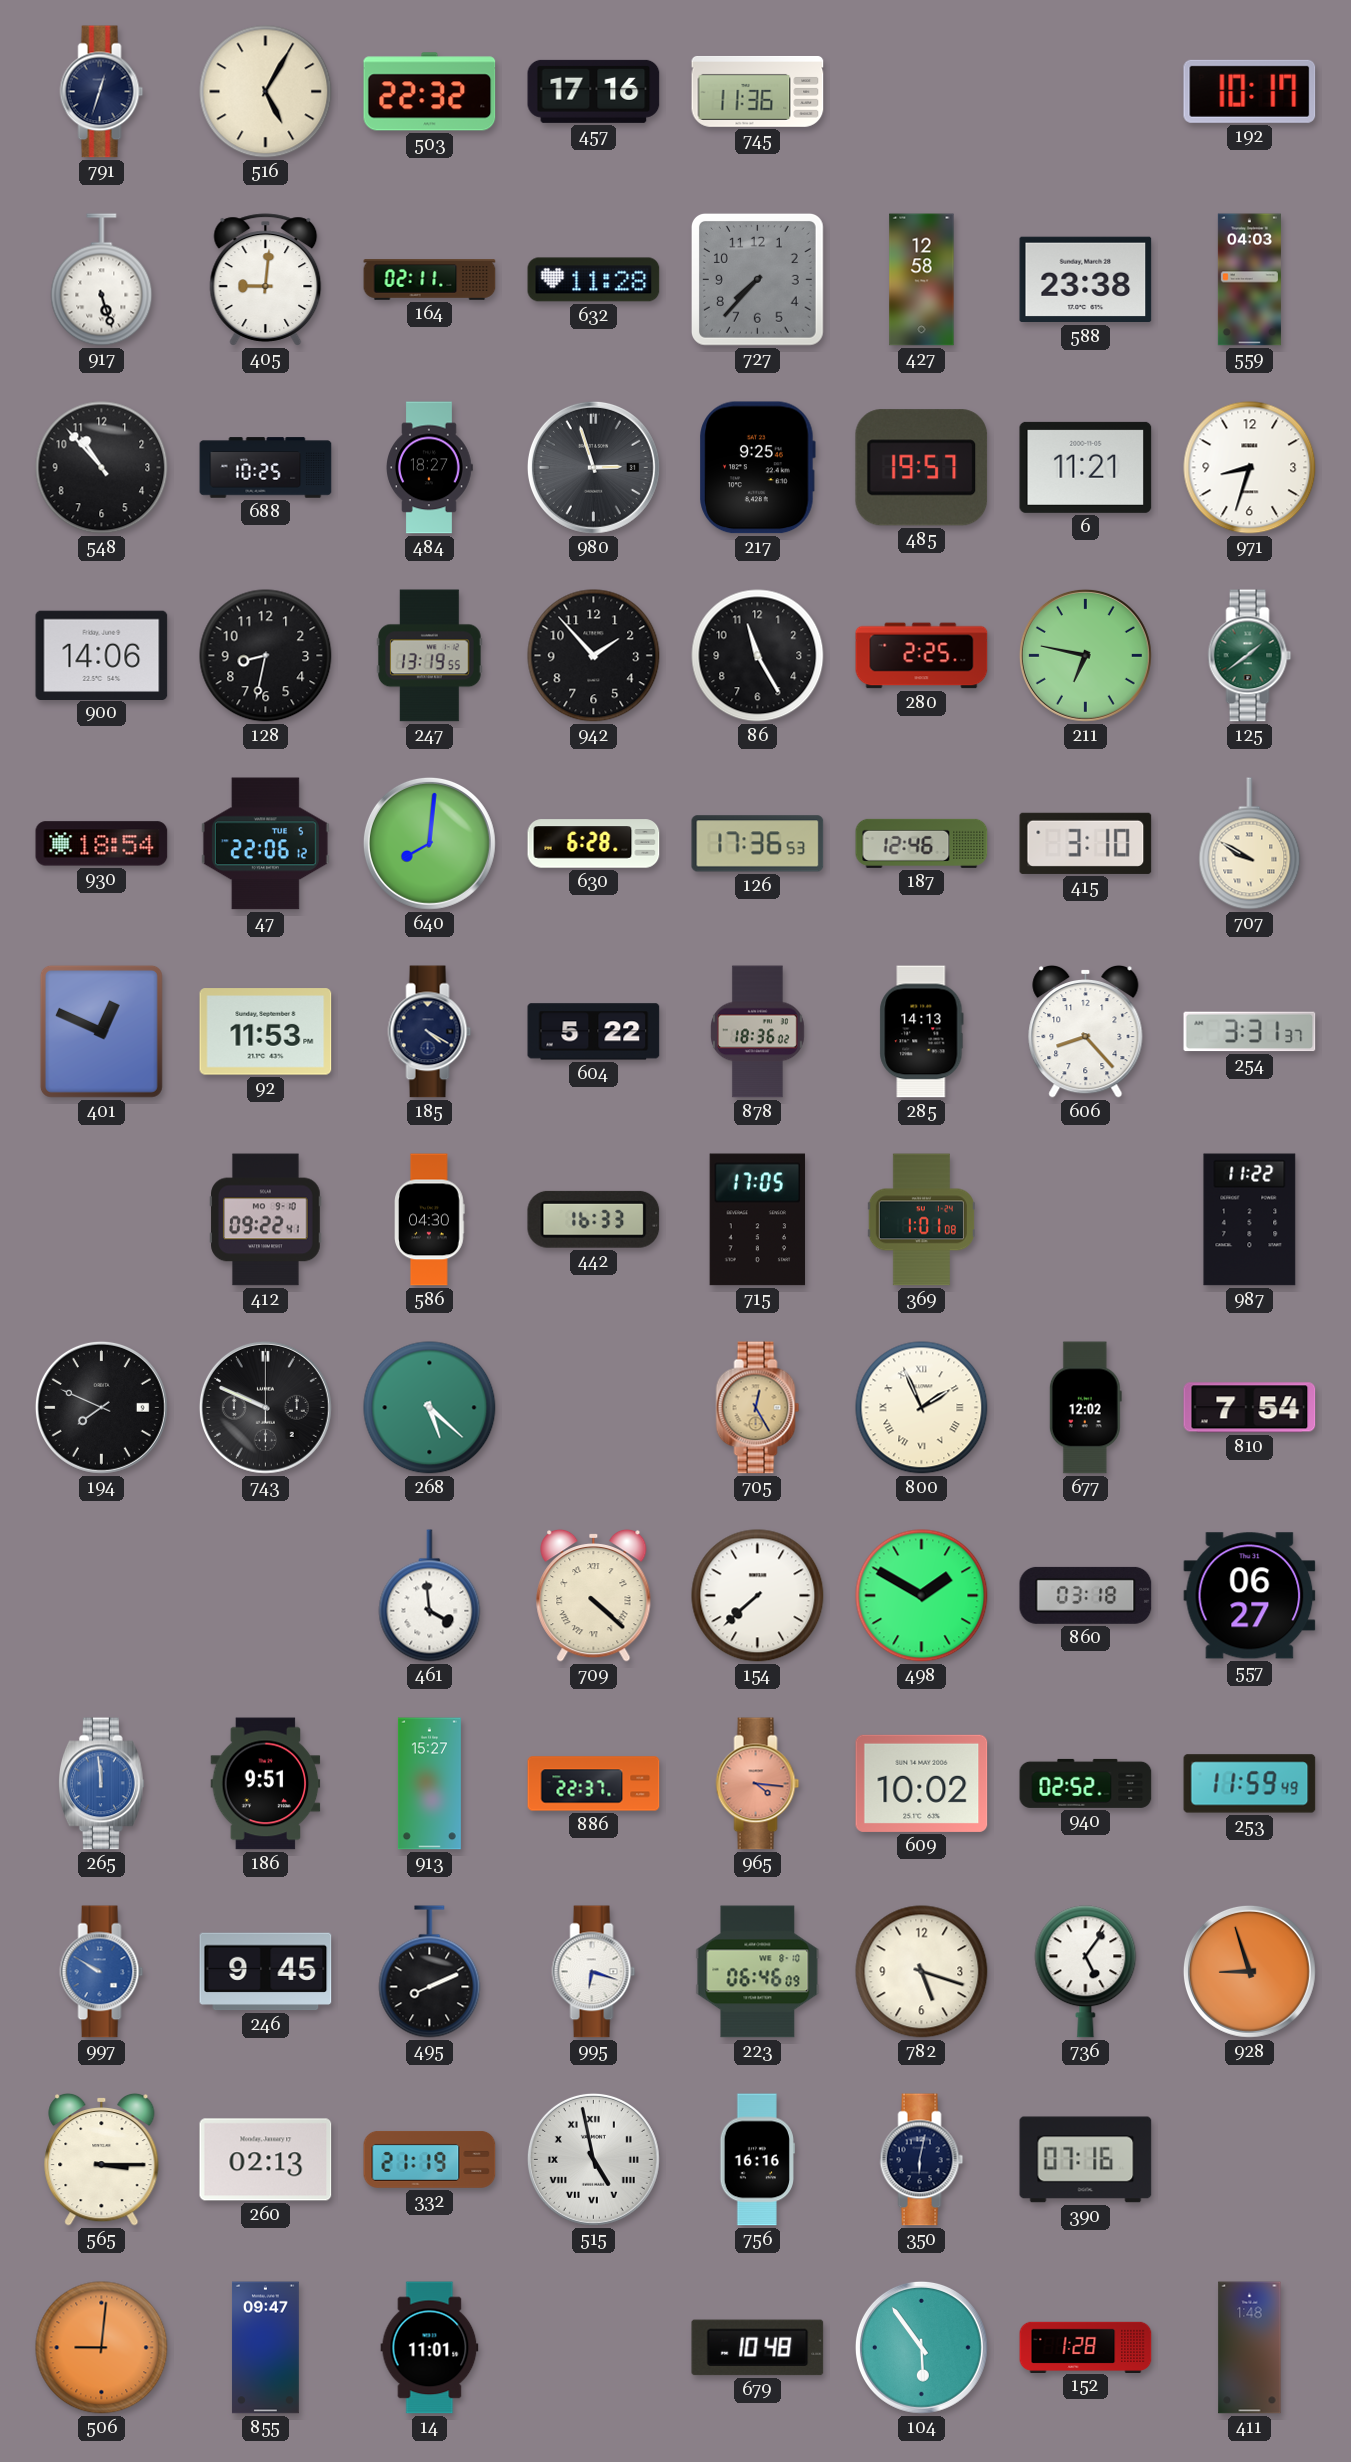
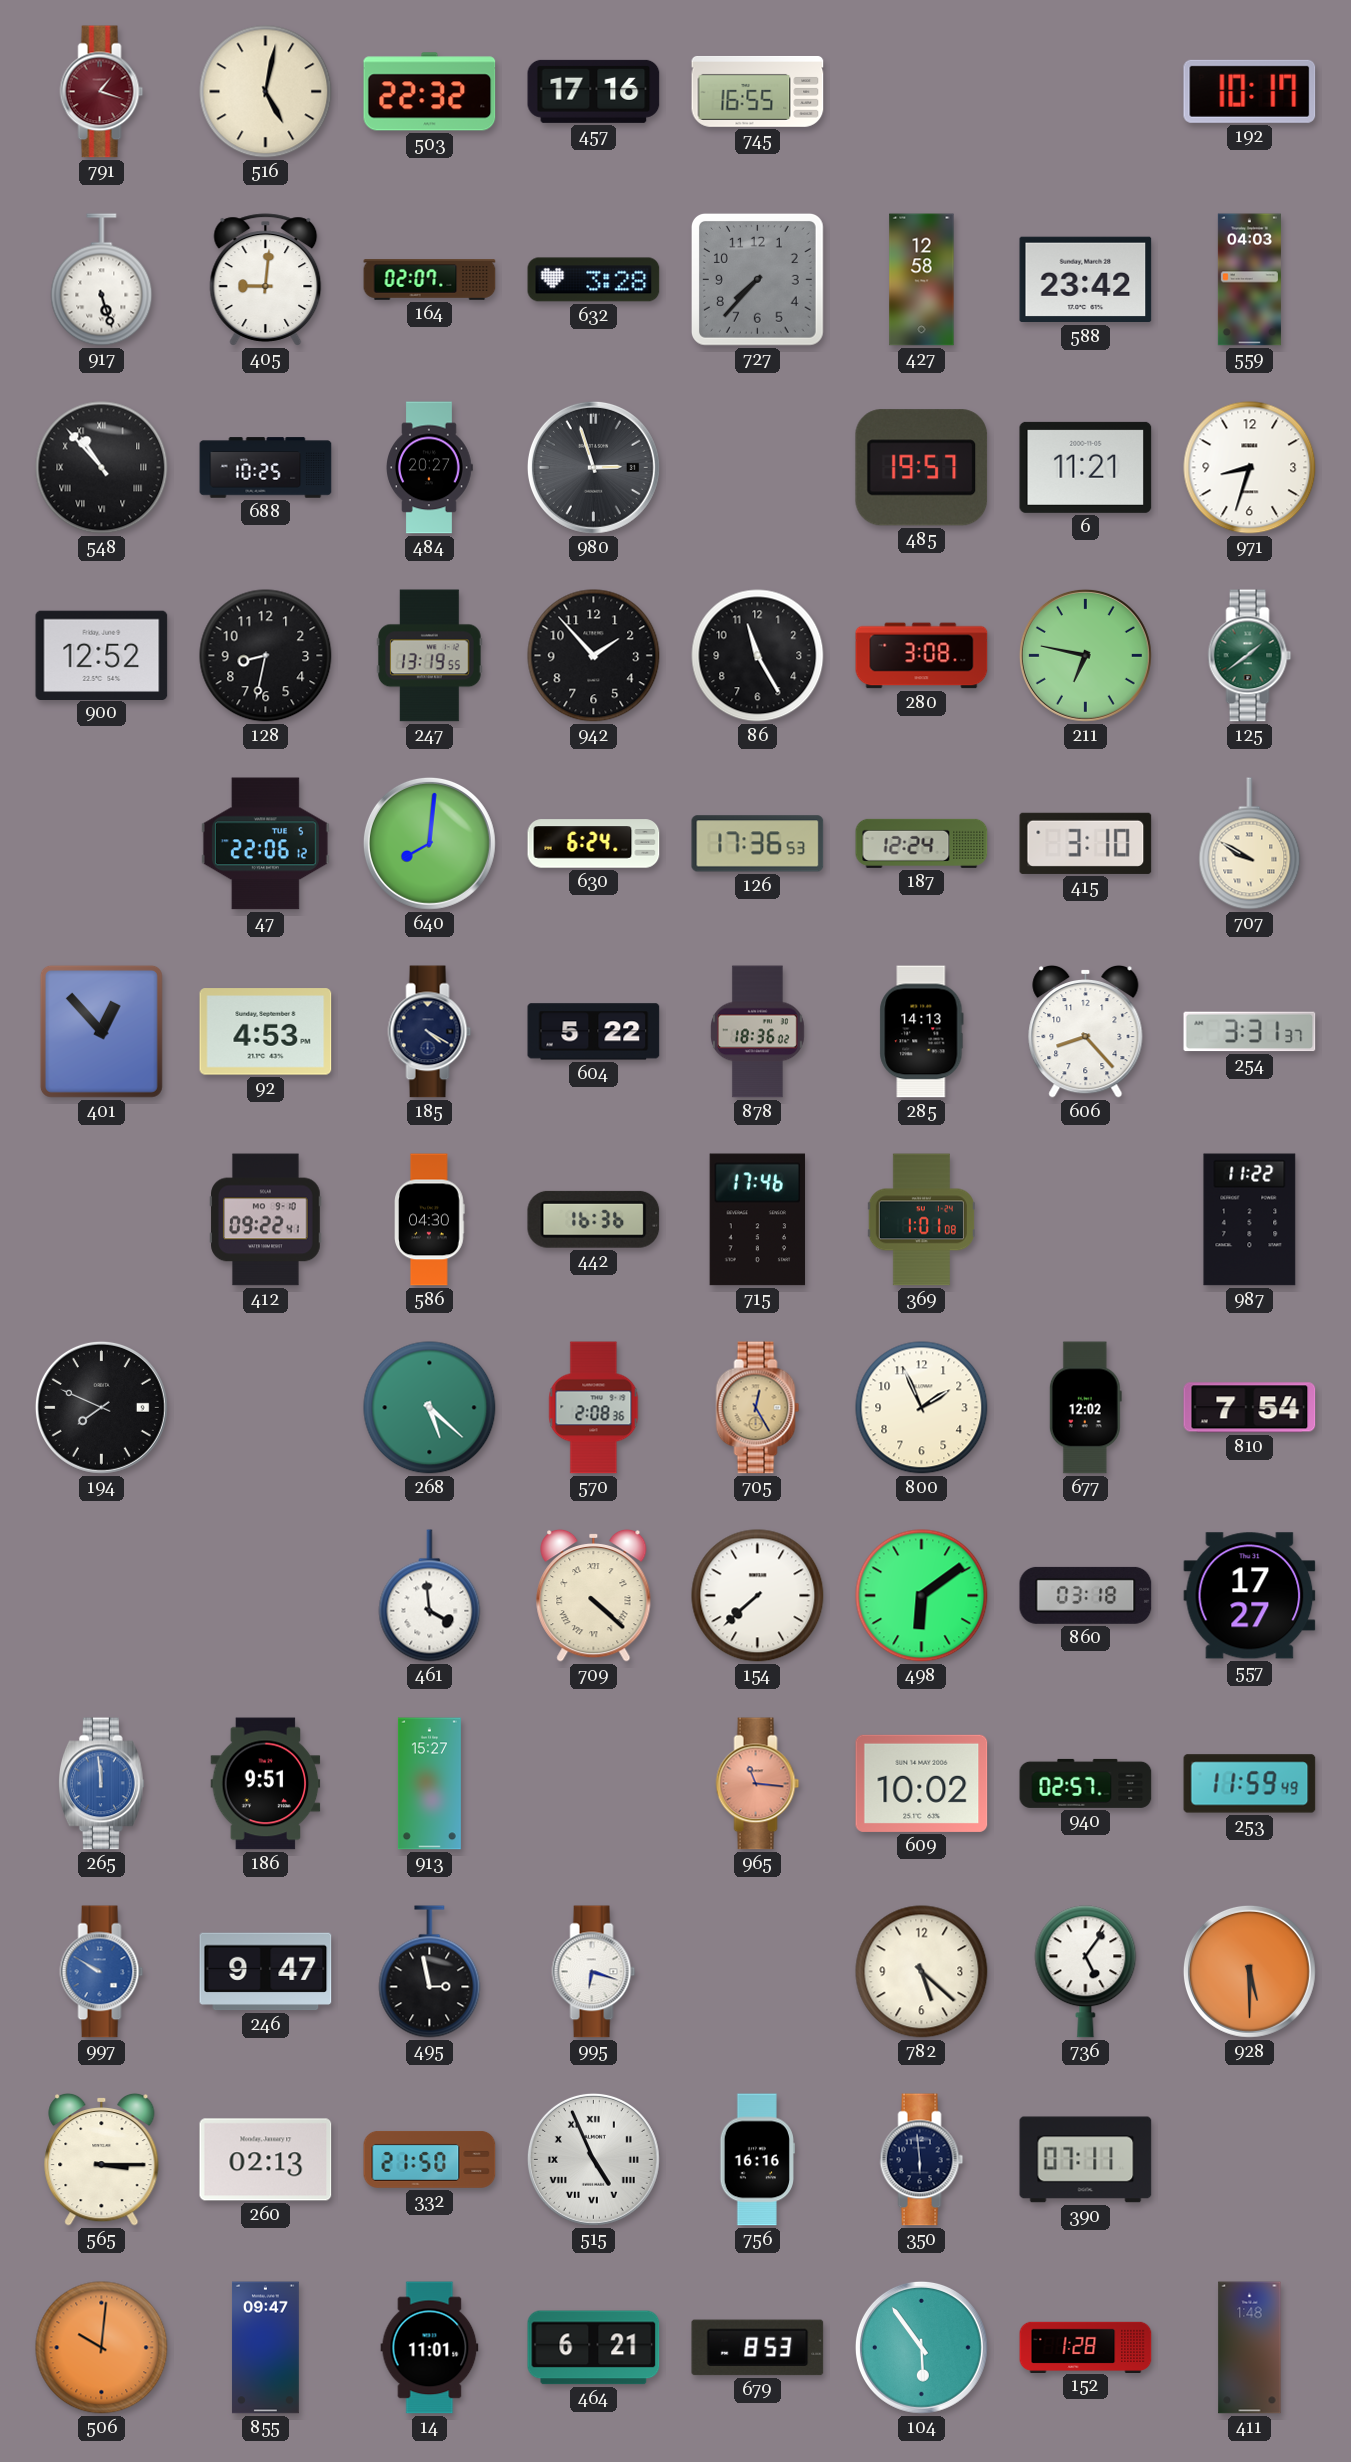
791: 12:33 -> 1:18
791 dial: navy -> burgundy
516: 5:05 -> 5:02
745: 11:36 -> 16:55
164: 02:11 -> 02:07
632: 11:28 -> 3:28
588: 23:38 -> 23:42
548 numerals: Arabic -> Roman
484: 18:27 -> 20:27
217: 9:25 -> none
900: 14:06 -> 12:52
280: 2:25 -> 3:08
930: 18:54 -> none
630: 6:28 -> 6:24
187: 12:46 -> 12:24
401: 12:49 -> 12:53
92: 11:53 -> 4:53
442: 16:33 -> 16:36
715: 17:05 -> 17:46
743: 9:49 -> none
570: none -> 2:08
800 numerals: Roman -> Arabic
498: 1:50 -> 6:09
557: 06:27 -> 17:27
886: 22:37 -> none
965: 4:16 -> 11:16
940: 02:52 -> 02:57
246: 9:45 -> 9:47
495: 8:11 -> 2:58
223: 06:46 -> none
782: 5:18 -> 5:22
928: 8:57 -> 5:30
332: 21:19 -> 21:50
515: 4:58 -> 4:56
350: 6:02 -> 5:59
390: 07:16 -> 07:11
506: 9:01 -> 10:01
464: none -> 6:21
679: 10:48 -> 8:53
